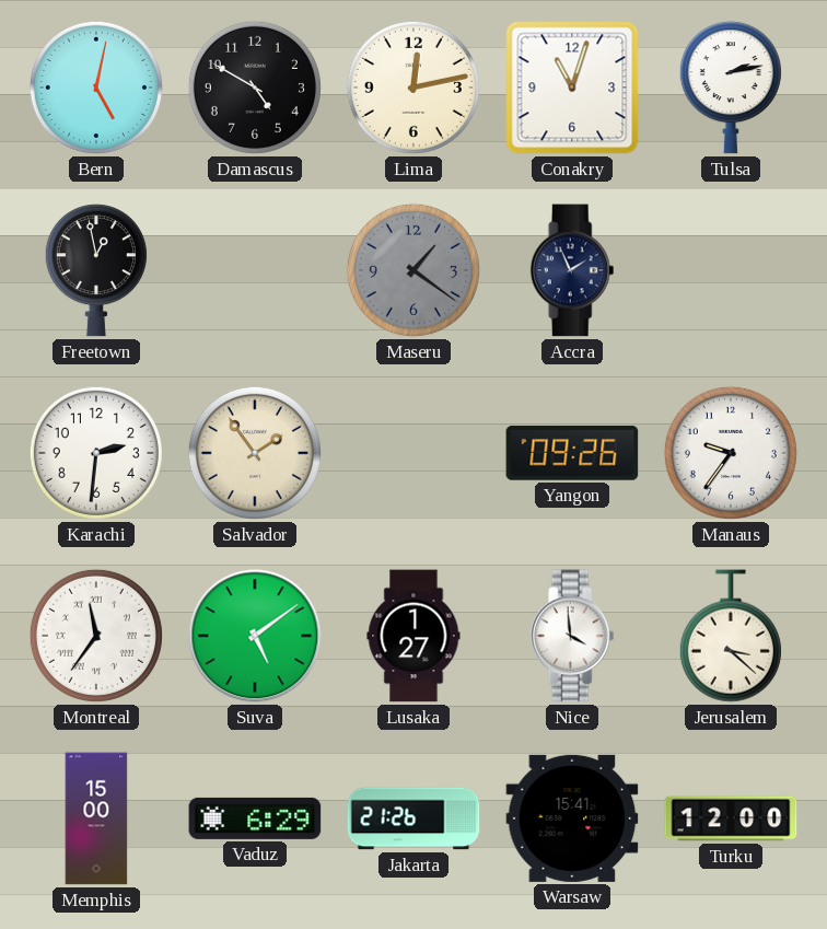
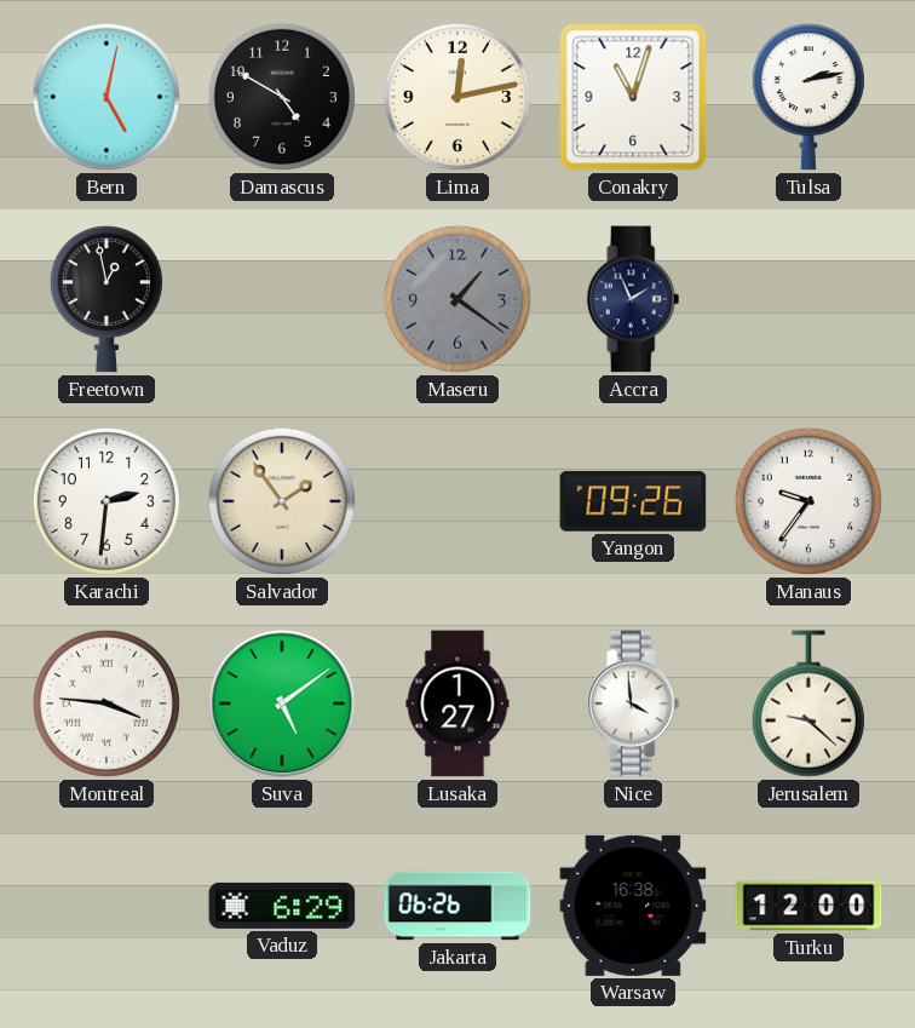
Montreal: 11:36 -> 3:46
Jerusalem: 3:22 -> 9:22
Memphis: 15:00 -> none
Jakarta: 21:26 -> 06:26
Warsaw: 15:41 -> 16:38
